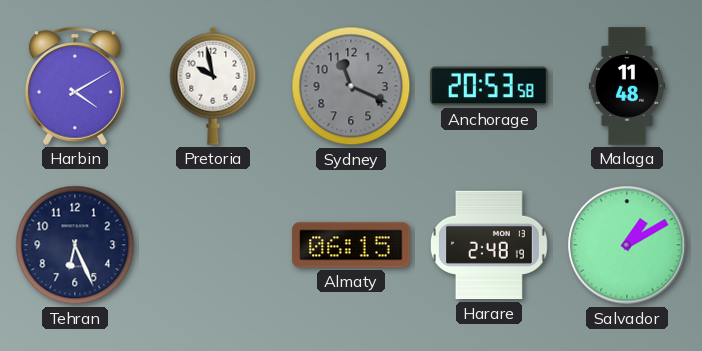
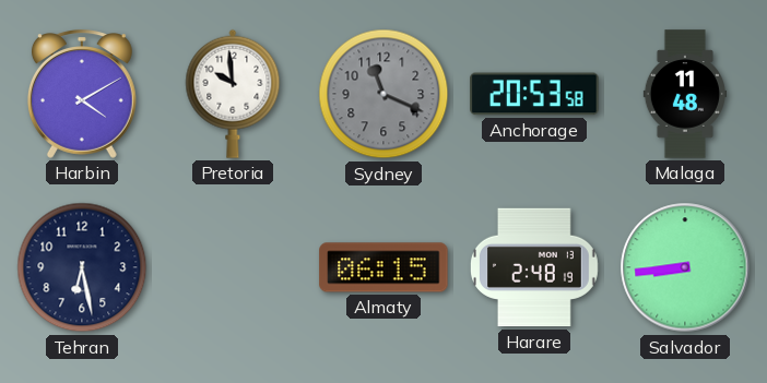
Pretoria: 9:58 -> 9:59
Tehran: 6:26 -> 6:28
Salvador: 1:10 -> 8:44
